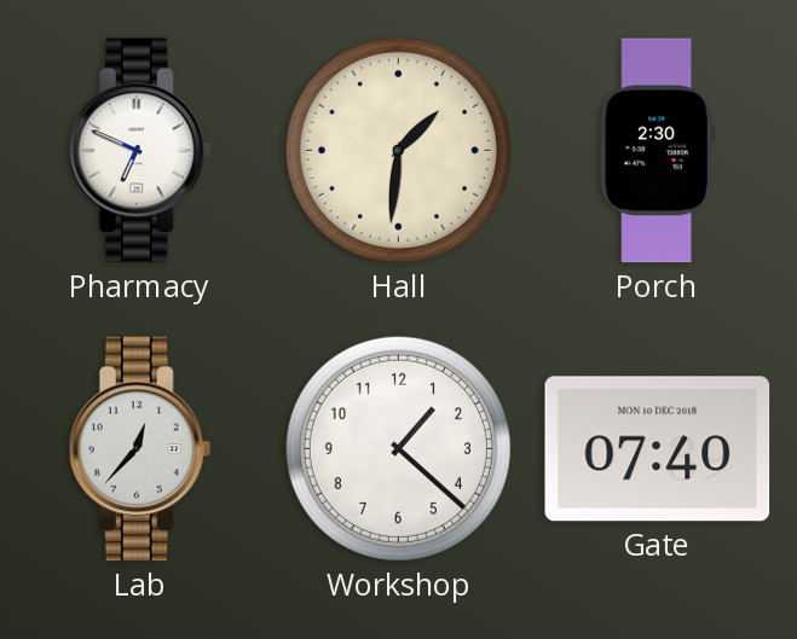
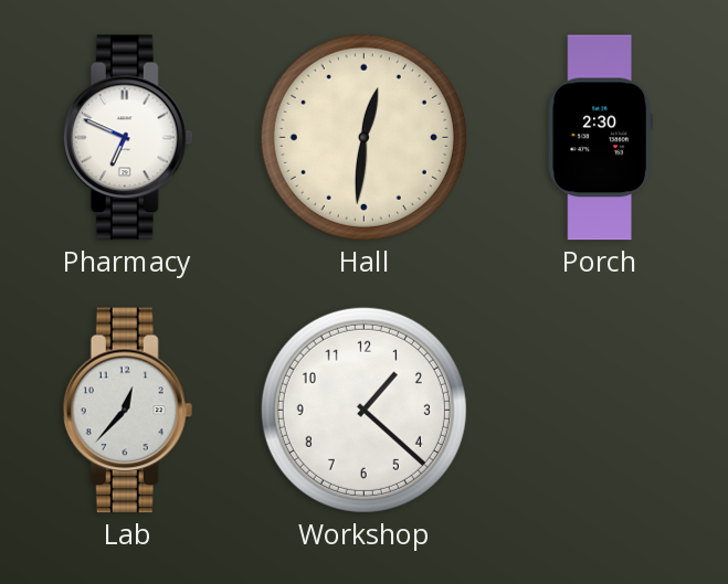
Hall: 1:31 -> 12:31
Gate: 07:40 -> none
